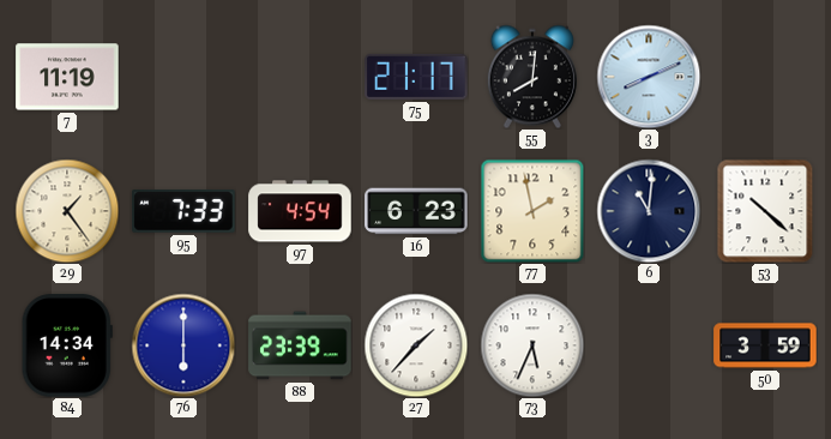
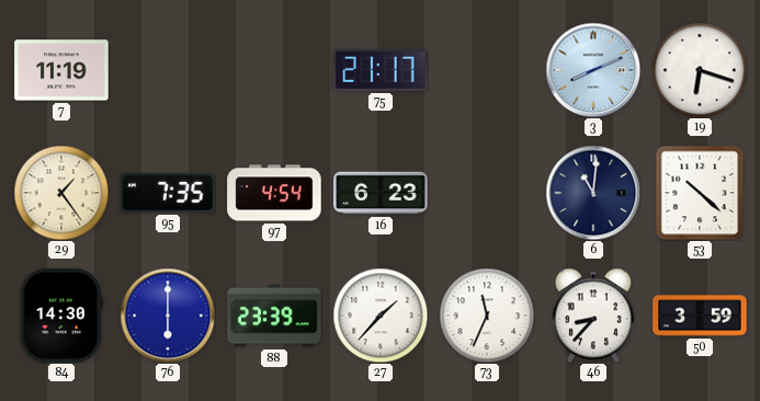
55: 8:01 -> none
19: none -> 6:18
95: 7:33 -> 7:35
77: 1:58 -> none
84: 14:34 -> 14:30
73: 5:34 -> 11:34
46: none -> 8:37
